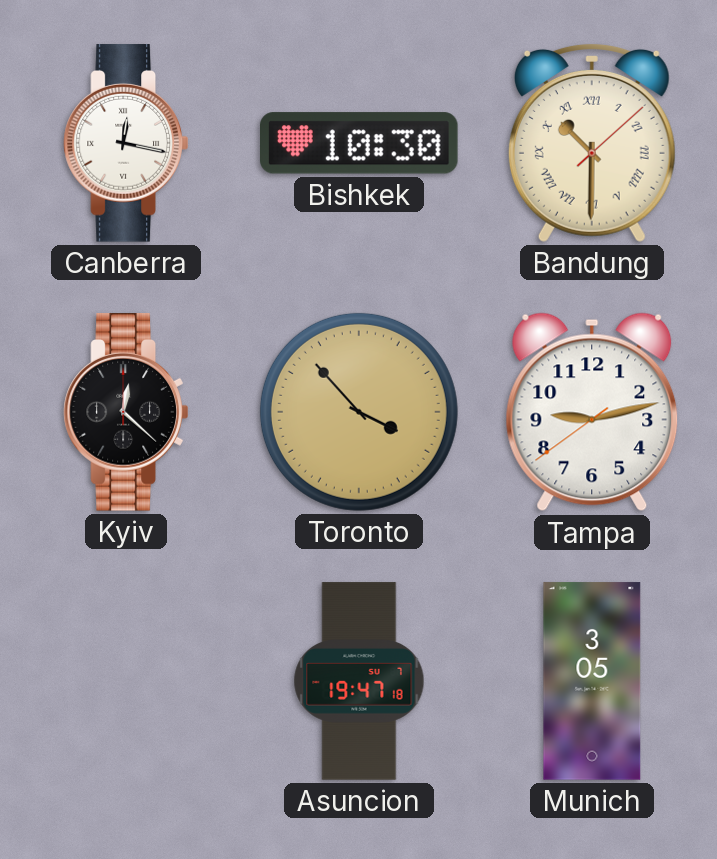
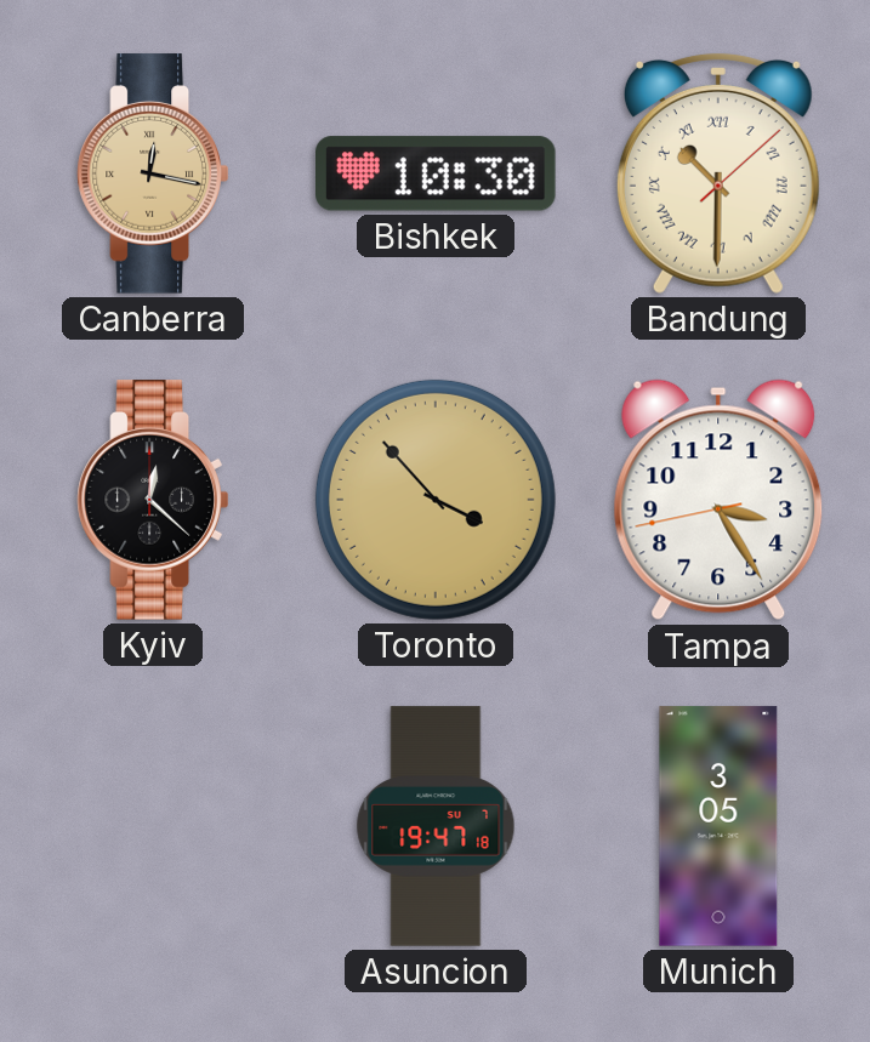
Canberra dial: white -> champagne
Tampa: 9:12 -> 3:24
